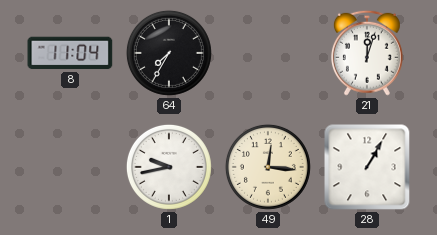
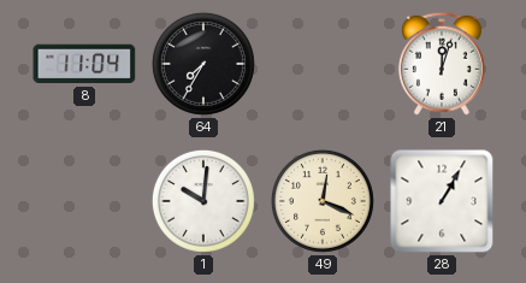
1: 9:43 -> 10:01
49: 12:16 -> 12:19
